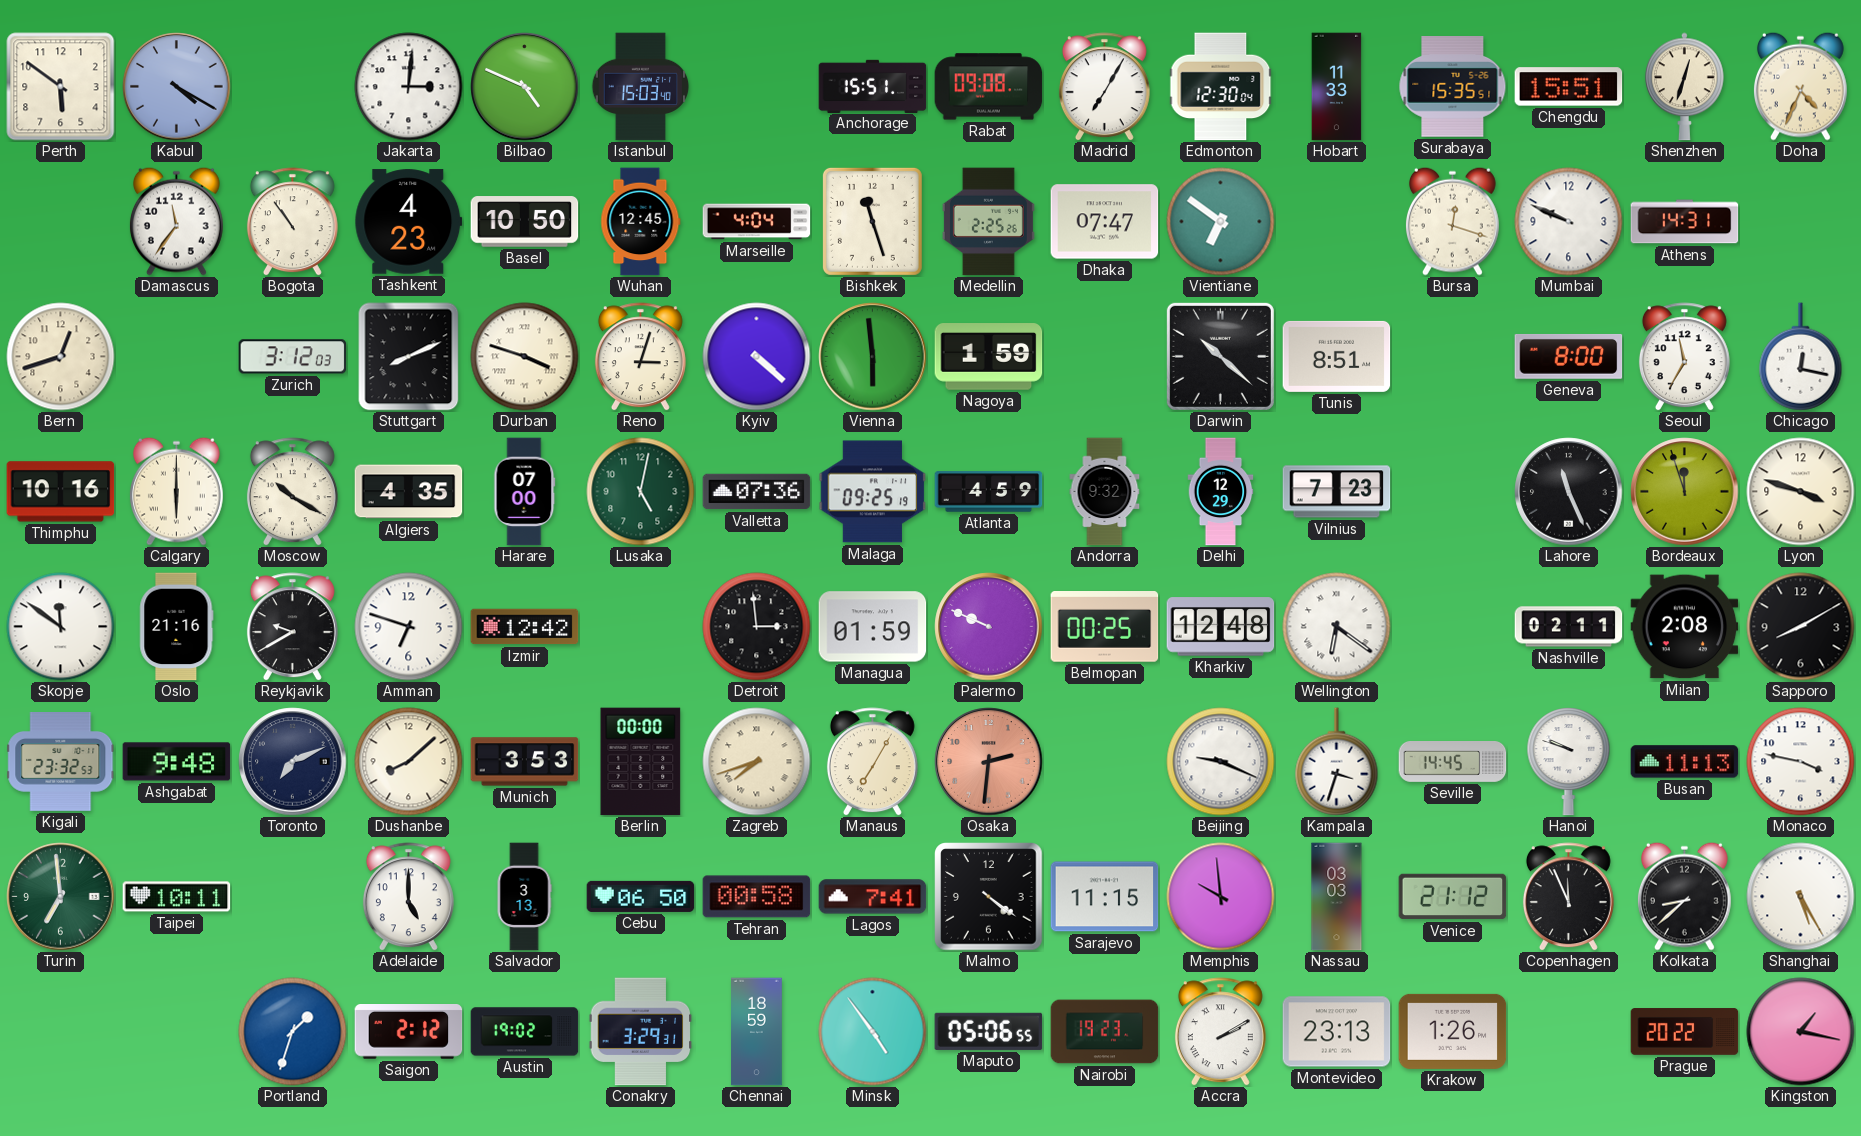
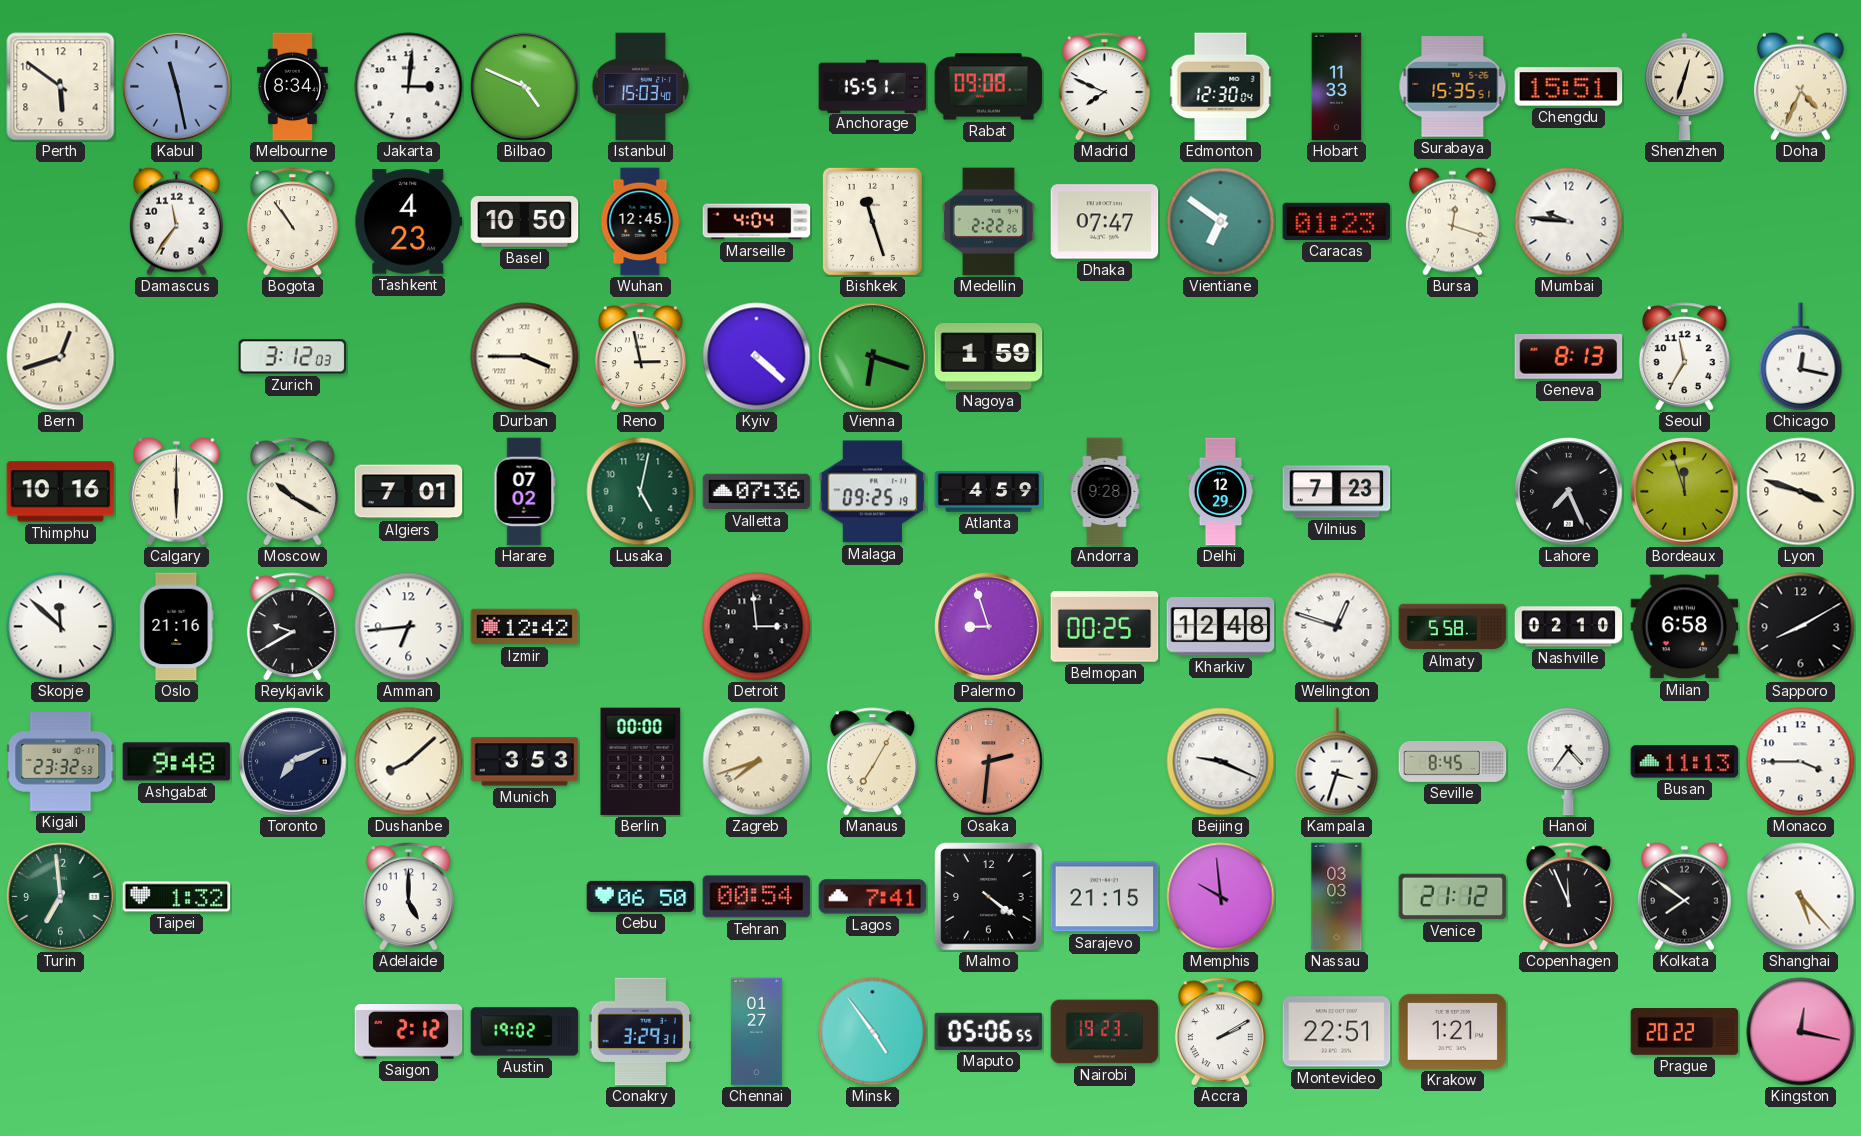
Kabul: 4:20 -> 11:28
Melbourne: none -> 8:34
Madrid: 7:05 -> 7:49
Medellin: 2:25 -> 2:22
Caracas: none -> 01:23
Mumbai: 9:49 -> 9:46
Athens: 14:31 -> none
Stuttgart: 8:11 -> none
Durban: 3:48 -> 3:45
Reno: 3:03 -> 2:58
Vienna: 5:59 -> 6:18
Darwin: 10:22 -> none
Tunis: 8:51 -> none
Geneva: 8:00 -> 8:13
Algiers: 4:35 -> 7:01
Harare: 07:00 -> 07:02
Andorra: 9:32 -> 9:28
Lahore: 11:26 -> 7:26
Skopje: 11:51 -> 11:52
Amman: 6:48 -> 6:44
Managua: 01:59 -> none
Palermo: 9:49 -> 8:57
Wellington: 6:21 -> 12:48
Almaty: none -> 5:58
Nashville: 02:11 -> 02:10
Milan: 2:08 -> 6:58
Seville: 14:45 -> 8:45
Hanoi: 9:48 -> 4:36
Monaco: 3:47 -> 3:45
Taipei: 10:11 -> 1:32
Salvador: 3:13 -> none
Tehran: 00:58 -> 00:54
Sarajevo: 11:15 -> 21:15
Kolkata: 8:38 -> 7:51
Shanghai: 5:25 -> 5:23
Portland: 1:33 -> none
Chennai: 18:59 -> 01:27
Montevideo: 23:13 -> 22:51
Krakow: 1:26 -> 1:21
Kingston: 1:17 -> 12:17
